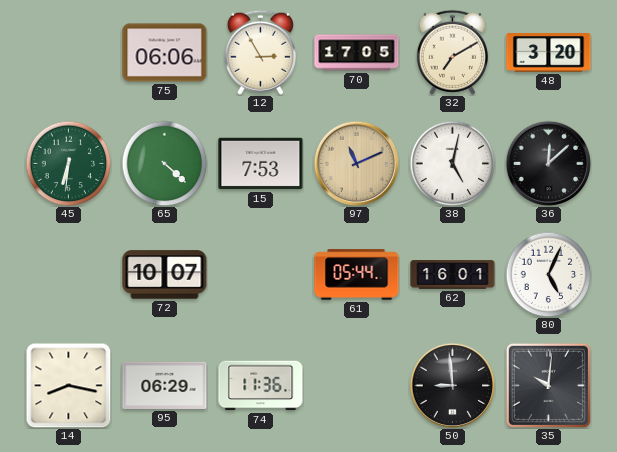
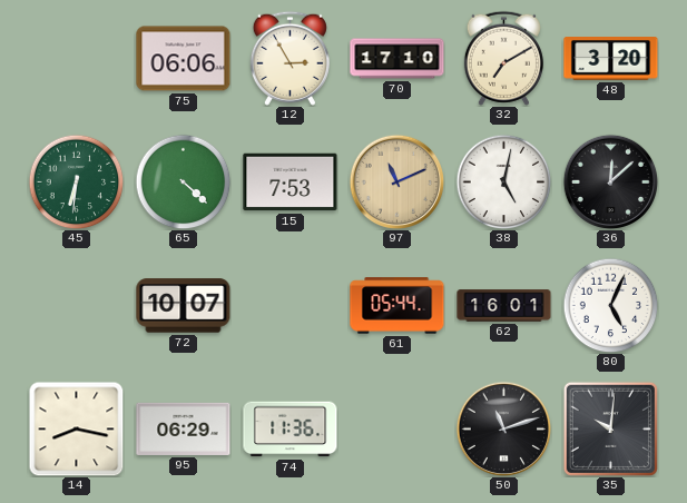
70: 17:05 -> 17:10
50: 8:59 -> 11:12
